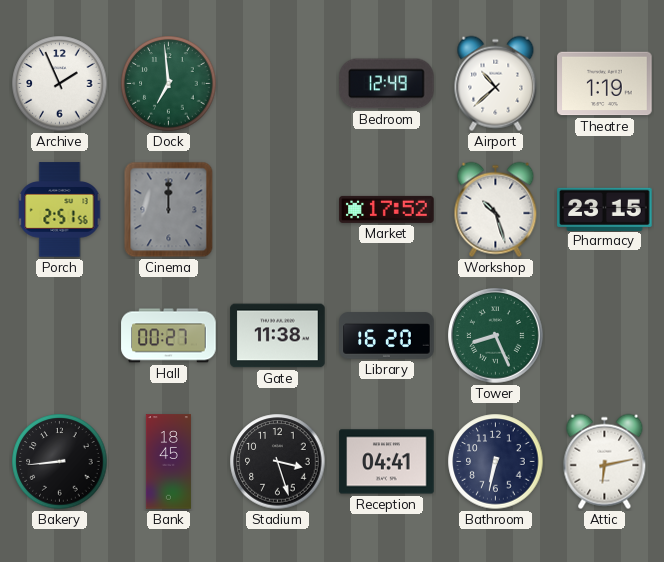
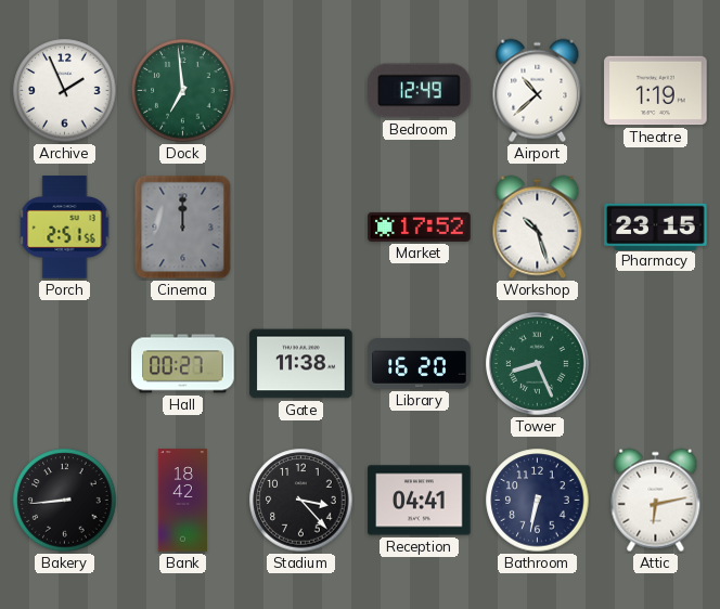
Bank: 18:45 -> 18:42
Stadium: 3:27 -> 3:23
